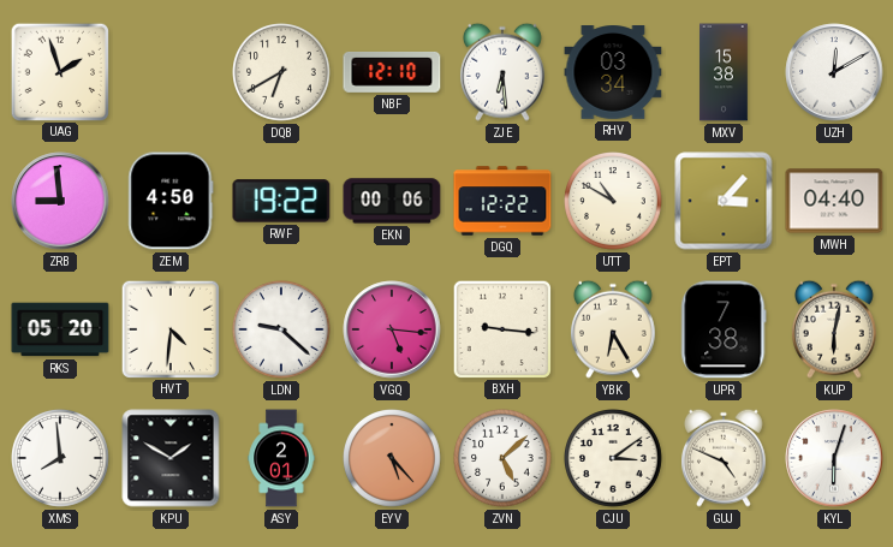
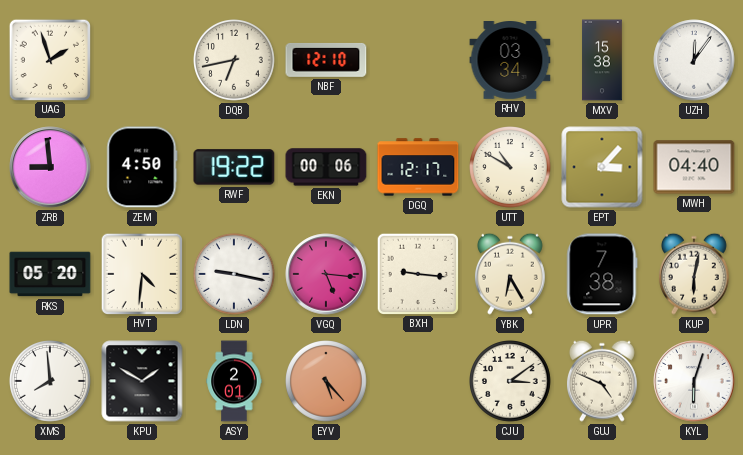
DQB: 6:40 -> 6:43
ZJE: 6:29 -> none
UZH: 12:10 -> 12:06
DGQ: 12:22 -> 12:17
LDN: 9:22 -> 9:17
ZVN: 5:08 -> none
